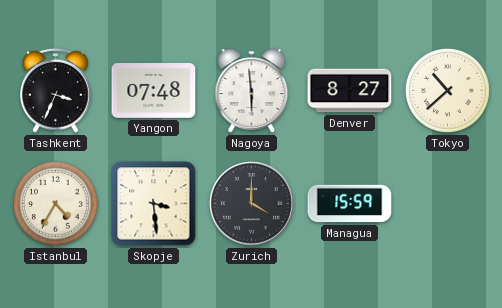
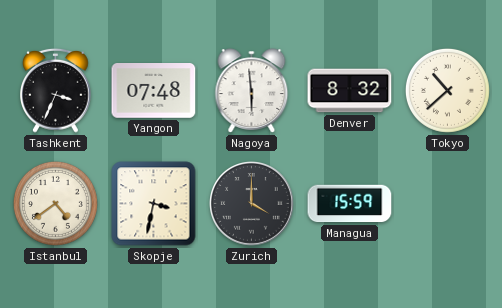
Denver: 8:27 -> 8:32
Istanbul: 4:35 -> 4:39
Skopje: 3:29 -> 3:32
